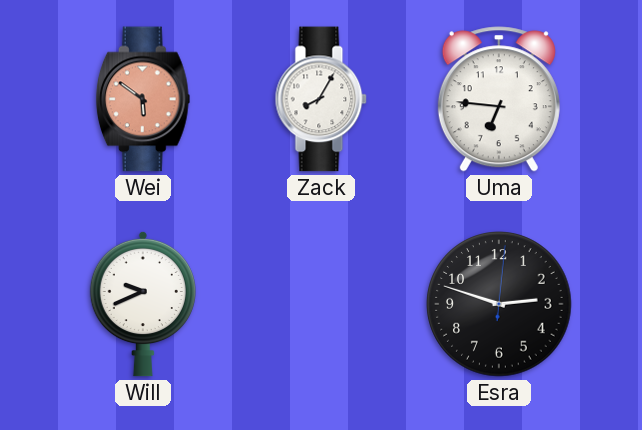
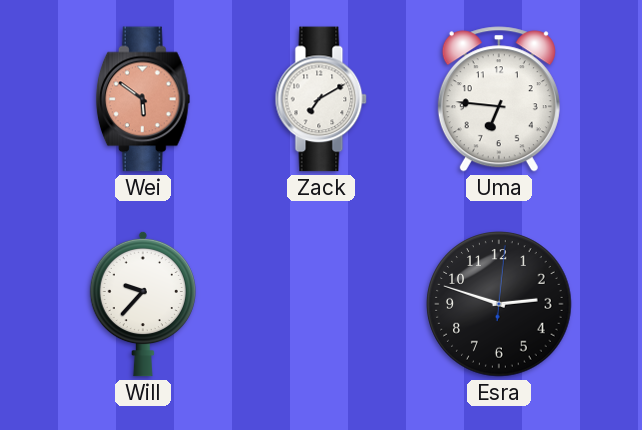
Zack: 8:05 -> 7:10
Will: 9:41 -> 9:37
